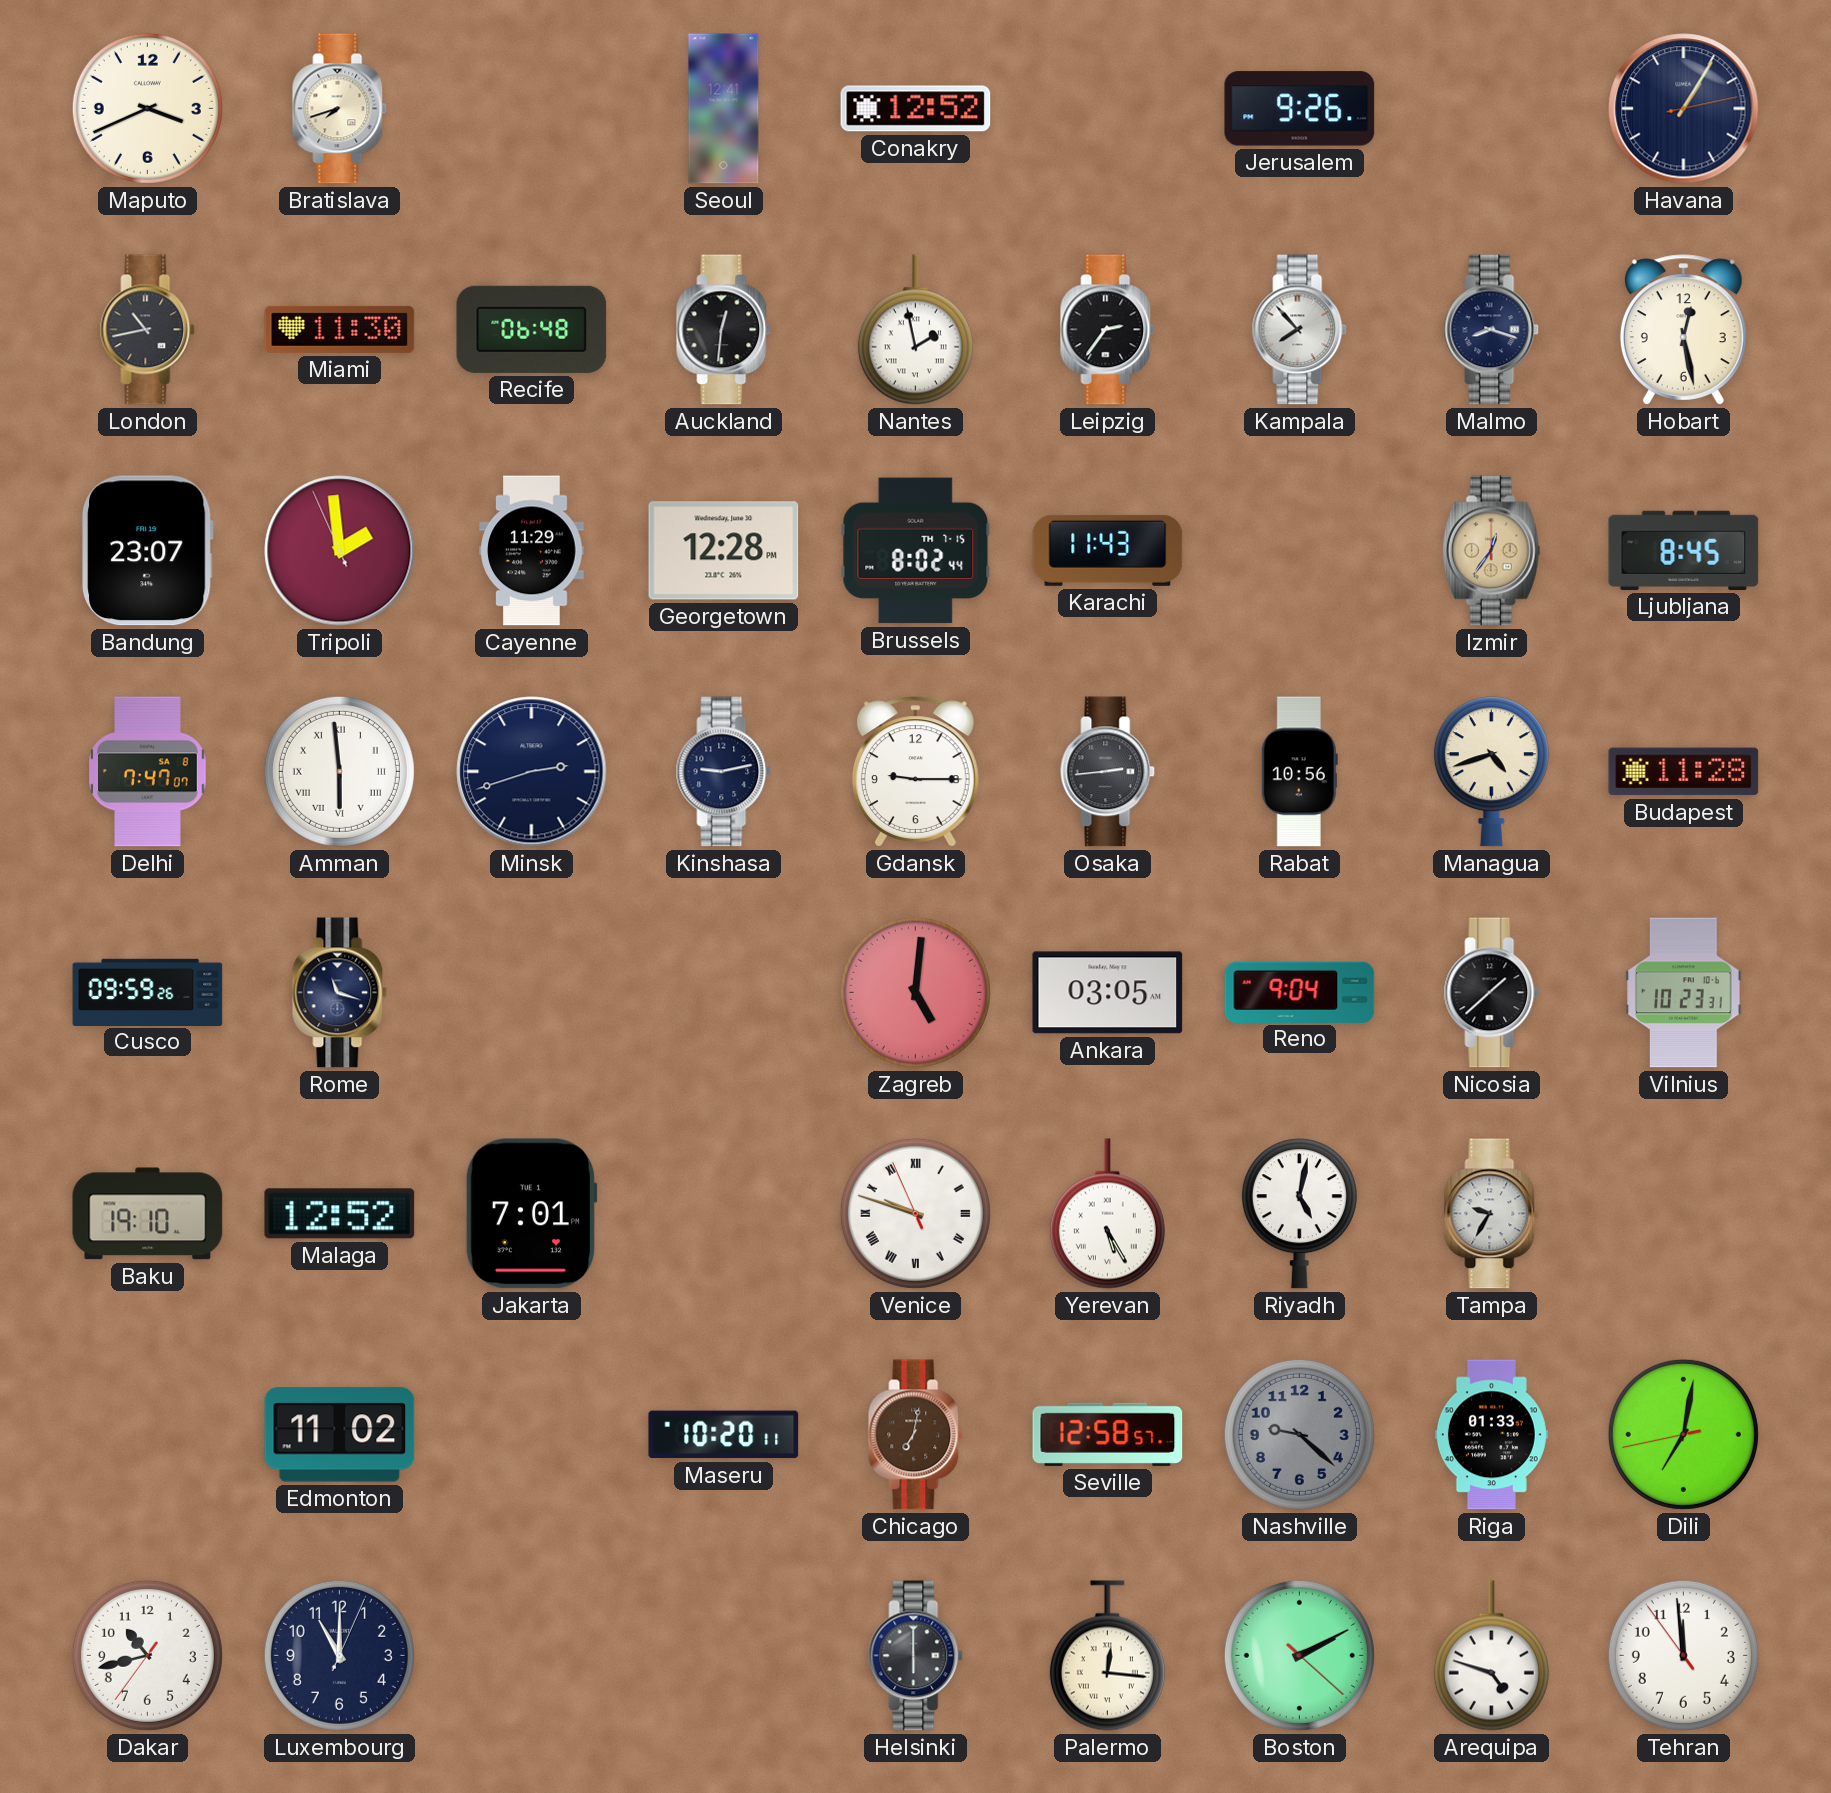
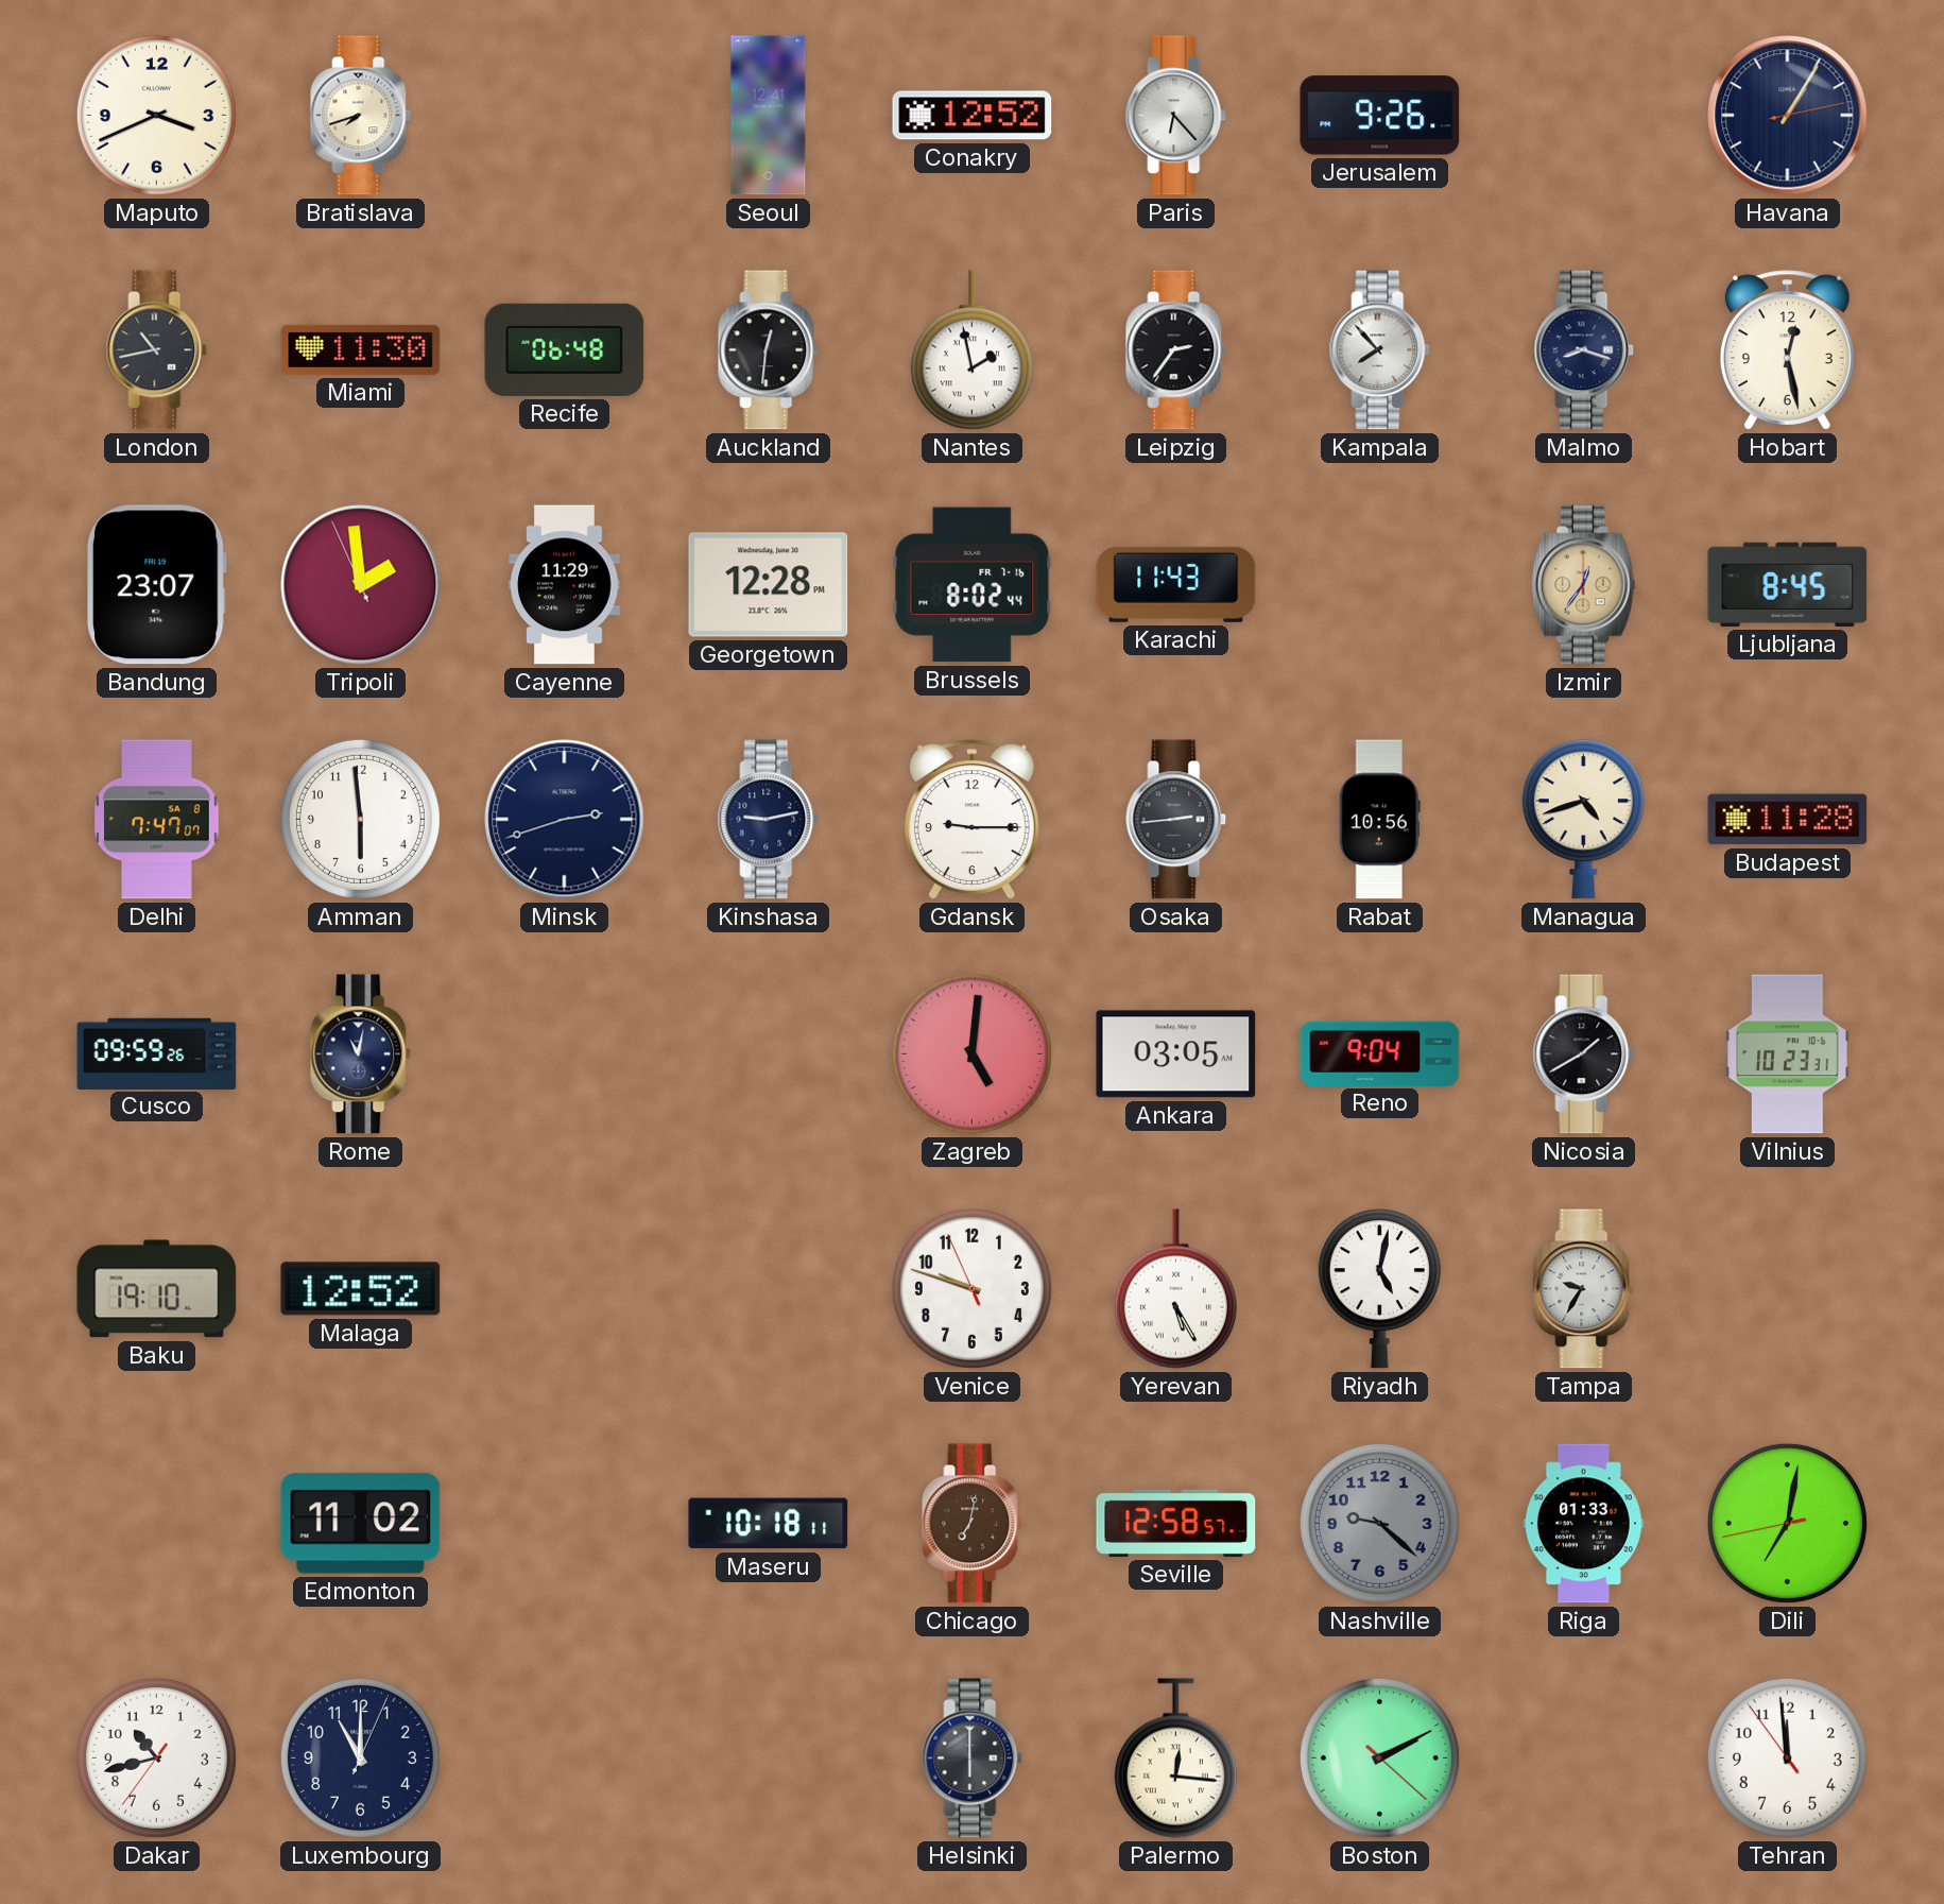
Paris: none -> 6:23
Brussels date: TH 7-15 -> FR 7-16
Amman numerals: Roman -> Arabic
Rome: 11:18 -> 11:02
Nicosia: 1:38 -> 1:40
Jakarta: 7:01 -> none
Venice numerals: Roman -> Arabic
Maseru: 10:20 -> 10:18
Arequipa: 4:48 -> none
